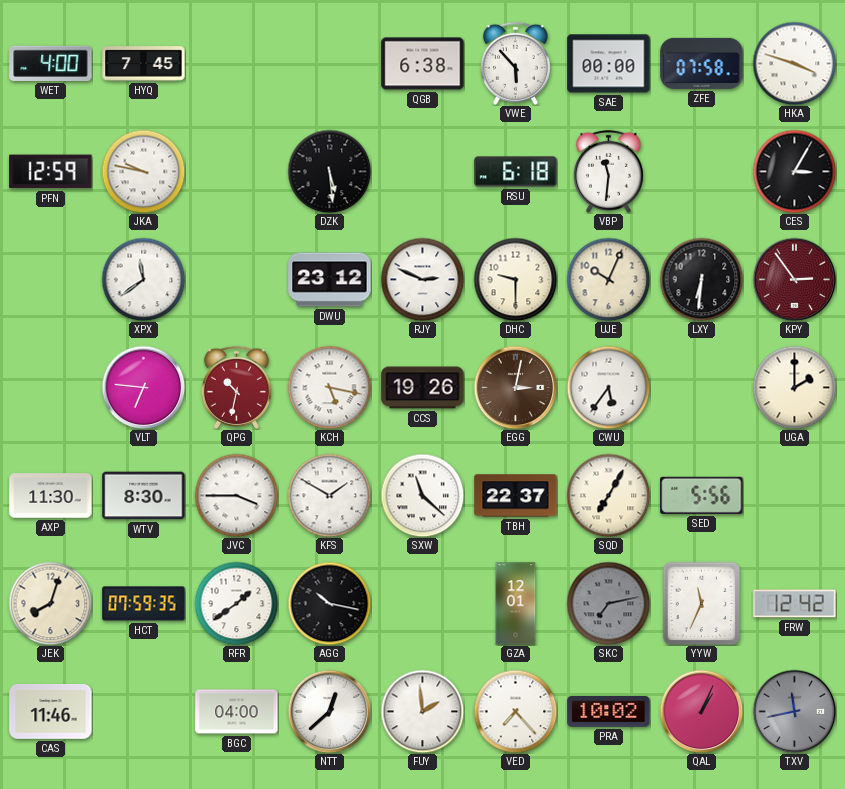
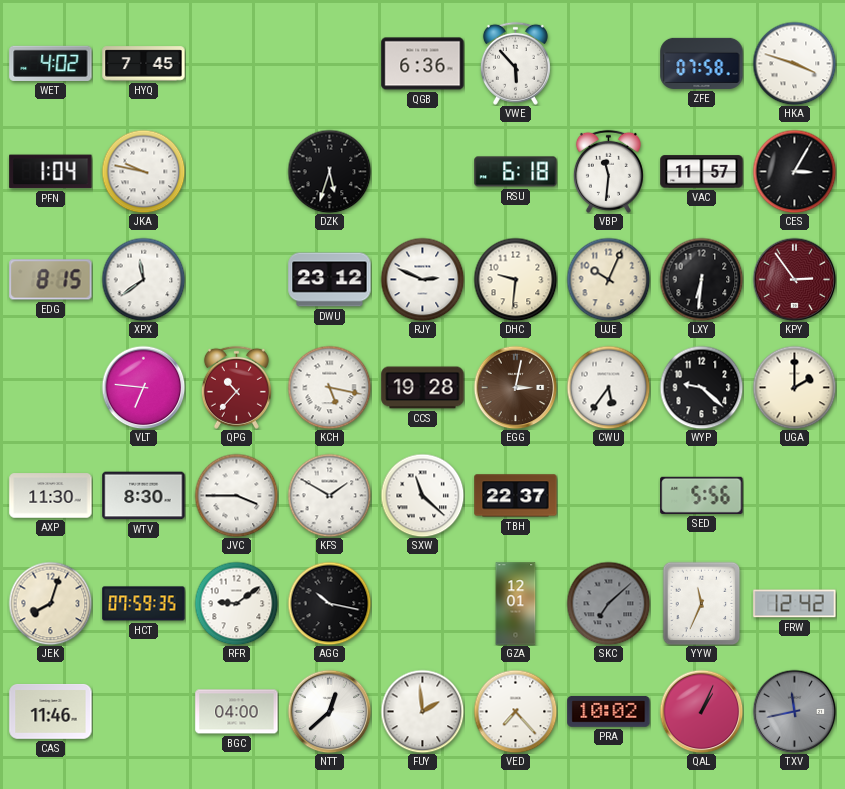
WET: 4:00 -> 4:02
QGB: 6:38 -> 6:36
SAE: 00:00 -> none
PFN: 12:59 -> 1:04
DZK: 5:29 -> 5:33
VAC: none -> 11:57
EDG: none -> 8:15
DHC: 9:30 -> 9:31
QPG: 10:32 -> 10:37
CCS: 19:26 -> 19:28
WYP: none -> 9:22
SQD: 7:05 -> none
RFR: 1:39 -> 9:09
SKC: 7:13 -> 7:08
